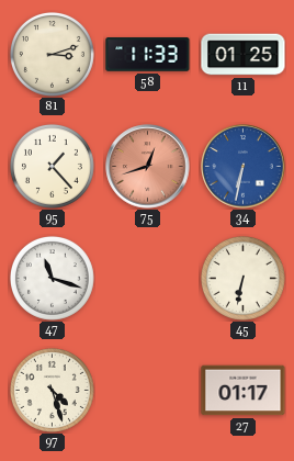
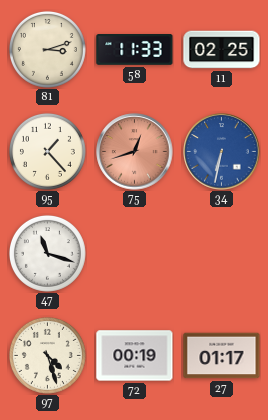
11: 01:25 -> 02:25
45: 6:32 -> none
72: none -> 00:19
